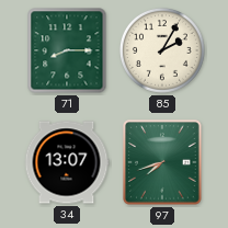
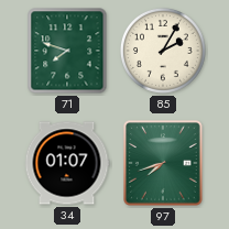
71: 8:15 -> 7:48
34: 13:07 -> 01:07
